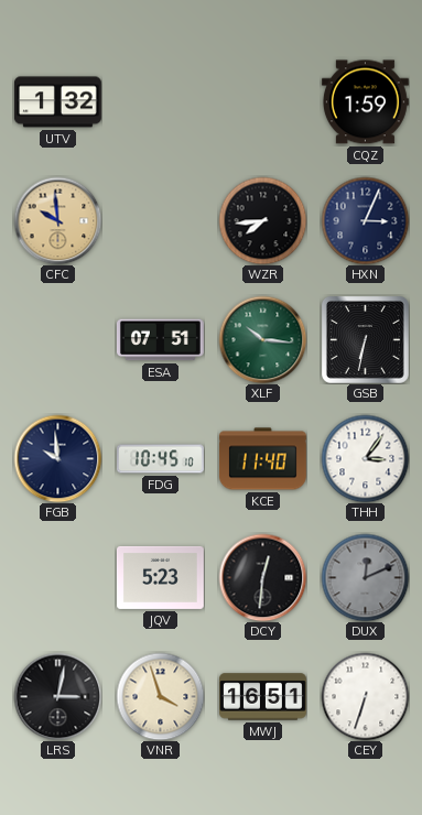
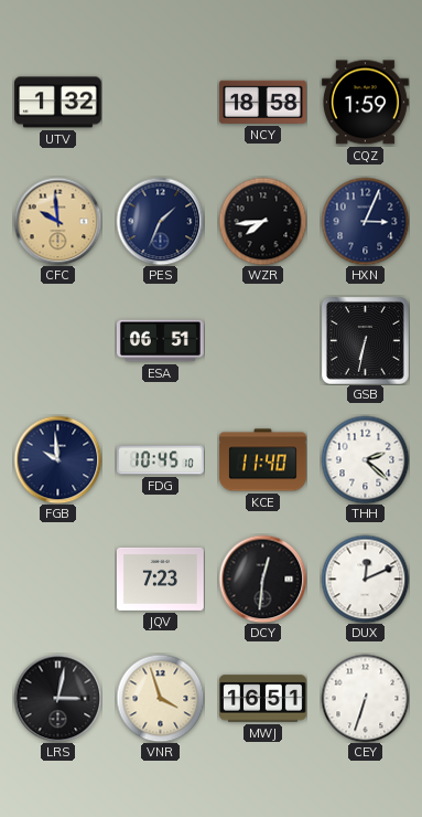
NCY: none -> 18:58
PES: none -> 1:34
ESA: 07:51 -> 06:51
XLF: 10:16 -> none
THH: 3:06 -> 2:22
JQV: 5:23 -> 7:23
DUX dial: grey -> white
